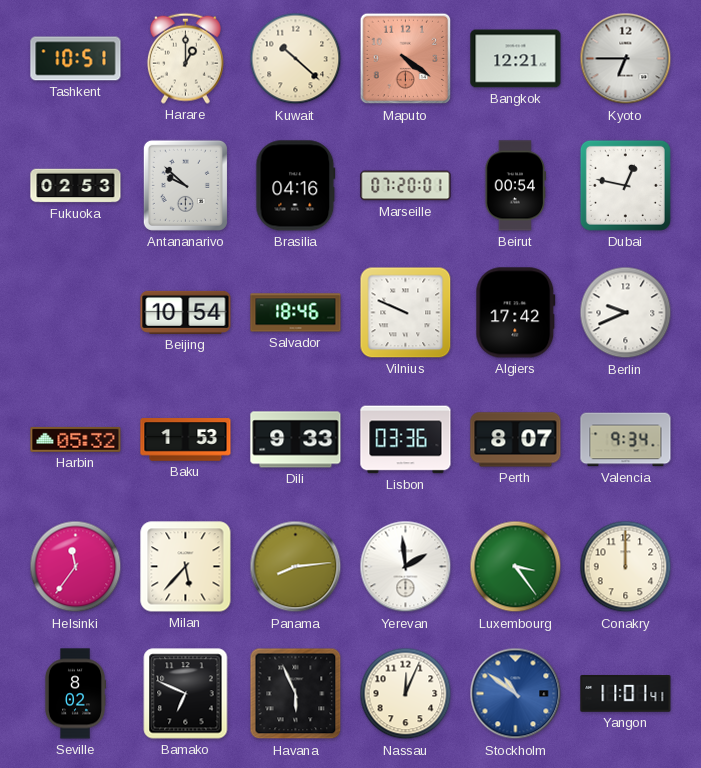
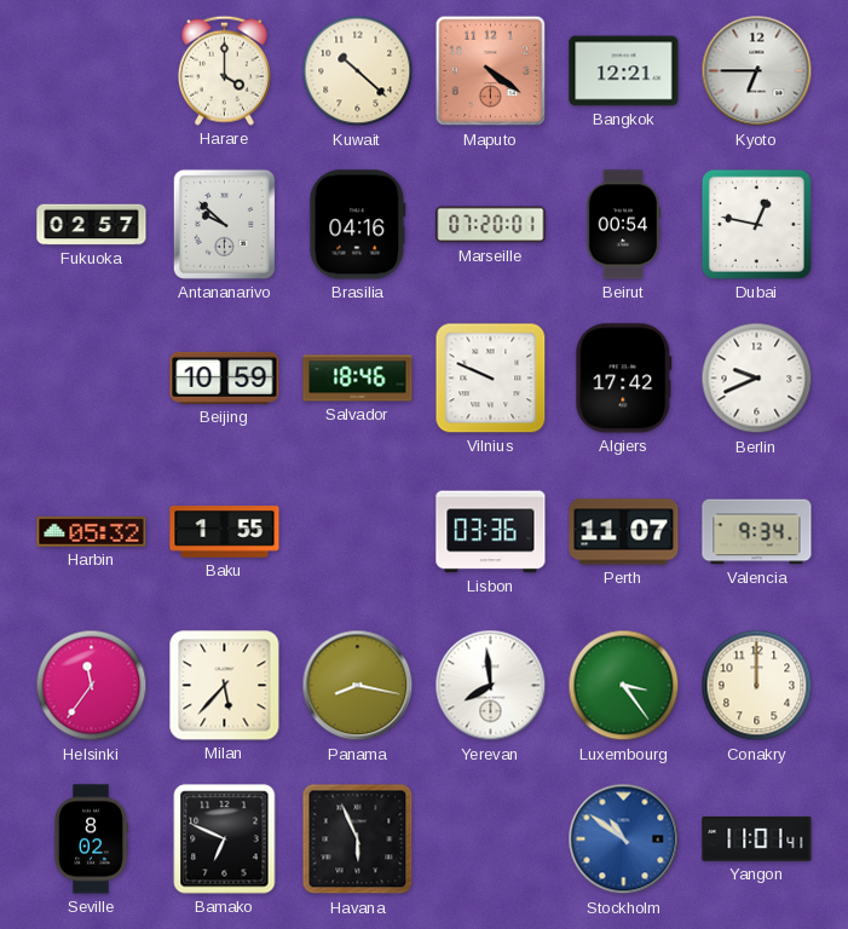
Tashkent: 10:51 -> none
Harare: 1:00 -> 4:00
Fukuoka: 02:53 -> 02:57
Beijing: 10:54 -> 10:59
Baku: 1:53 -> 1:55
Dili: 9:33 -> none
Perth: 8:07 -> 11:07
Panama: 8:14 -> 8:17
Yerevan: 1:59 -> 7:59
Nassau: 12:04 -> none
